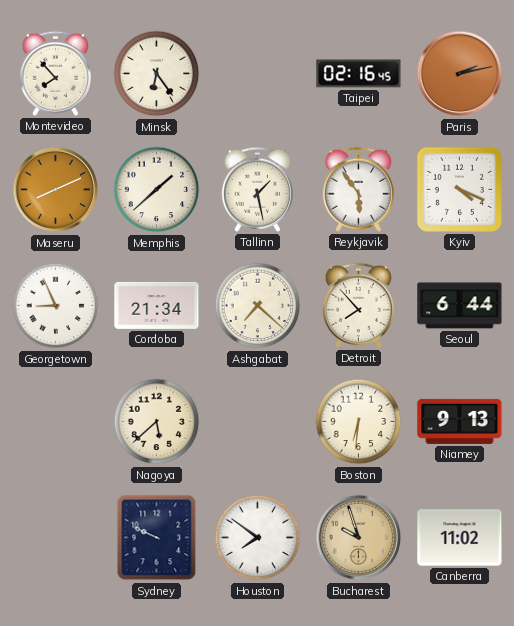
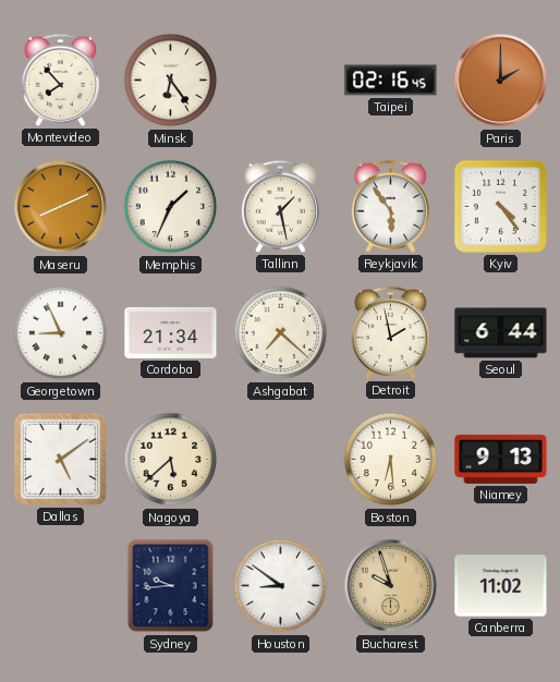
Paris: 2:13 -> 2:00
Memphis: 1:38 -> 1:34
Kyiv: 4:19 -> 4:24
Detroit: 7:53 -> 1:58
Dallas: none -> 5:09
Boston: 6:31 -> 6:29
Sydney: 9:49 -> 9:44
Houston: 7:51 -> 8:51
